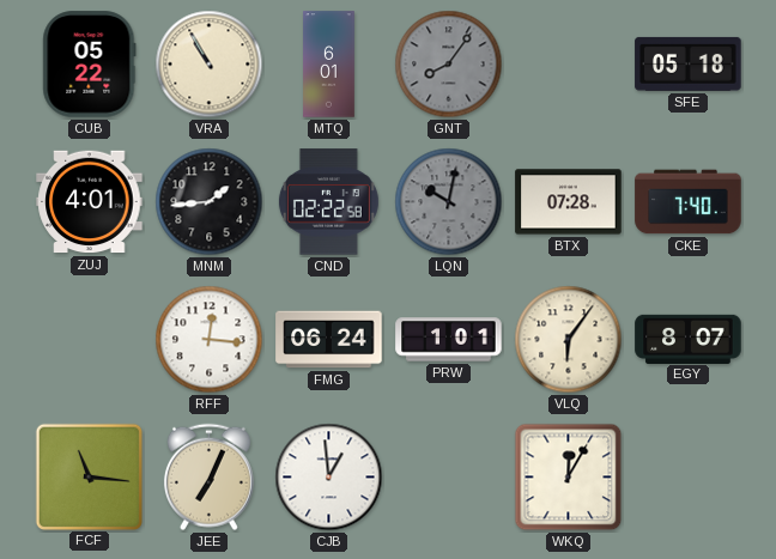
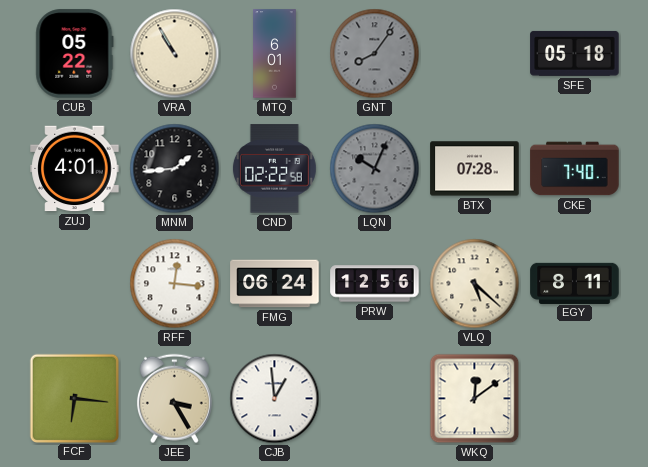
LQN: 10:02 -> 10:04
PRW: 1:01 -> 12:56
VLQ: 6:06 -> 5:22
EGY: 8:07 -> 8:11
FCF: 11:16 -> 6:16
JEE: 7:04 -> 3:25
WKQ: 12:05 -> 12:09
